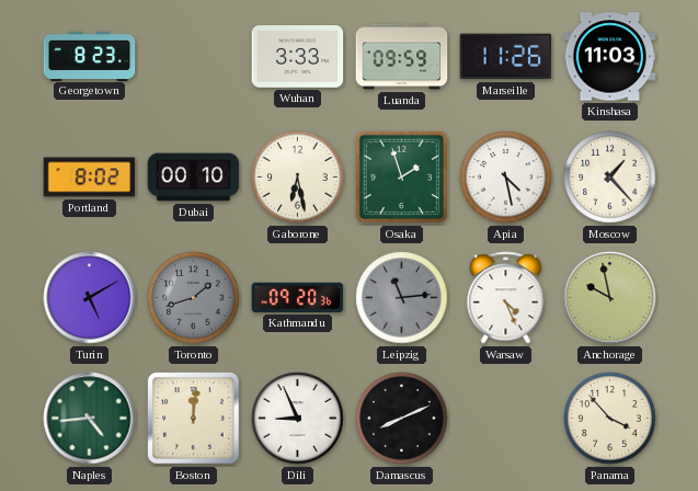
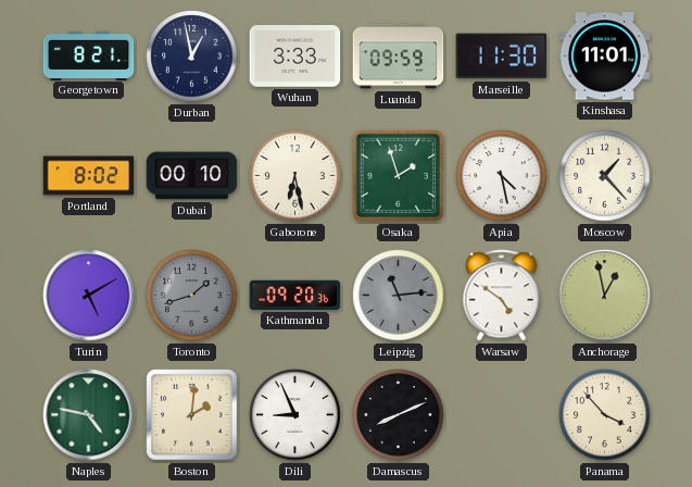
Georgetown: 8:23 -> 8:21
Durban: none -> 12:58
Marseille: 11:26 -> 11:30
Kinshasa: 11:03 -> 11:01
Warsaw: 4:26 -> 4:51
Anchorage: 9:58 -> 12:58
Naples: 4:44 -> 4:47
Boston: 12:01 -> 2:01
